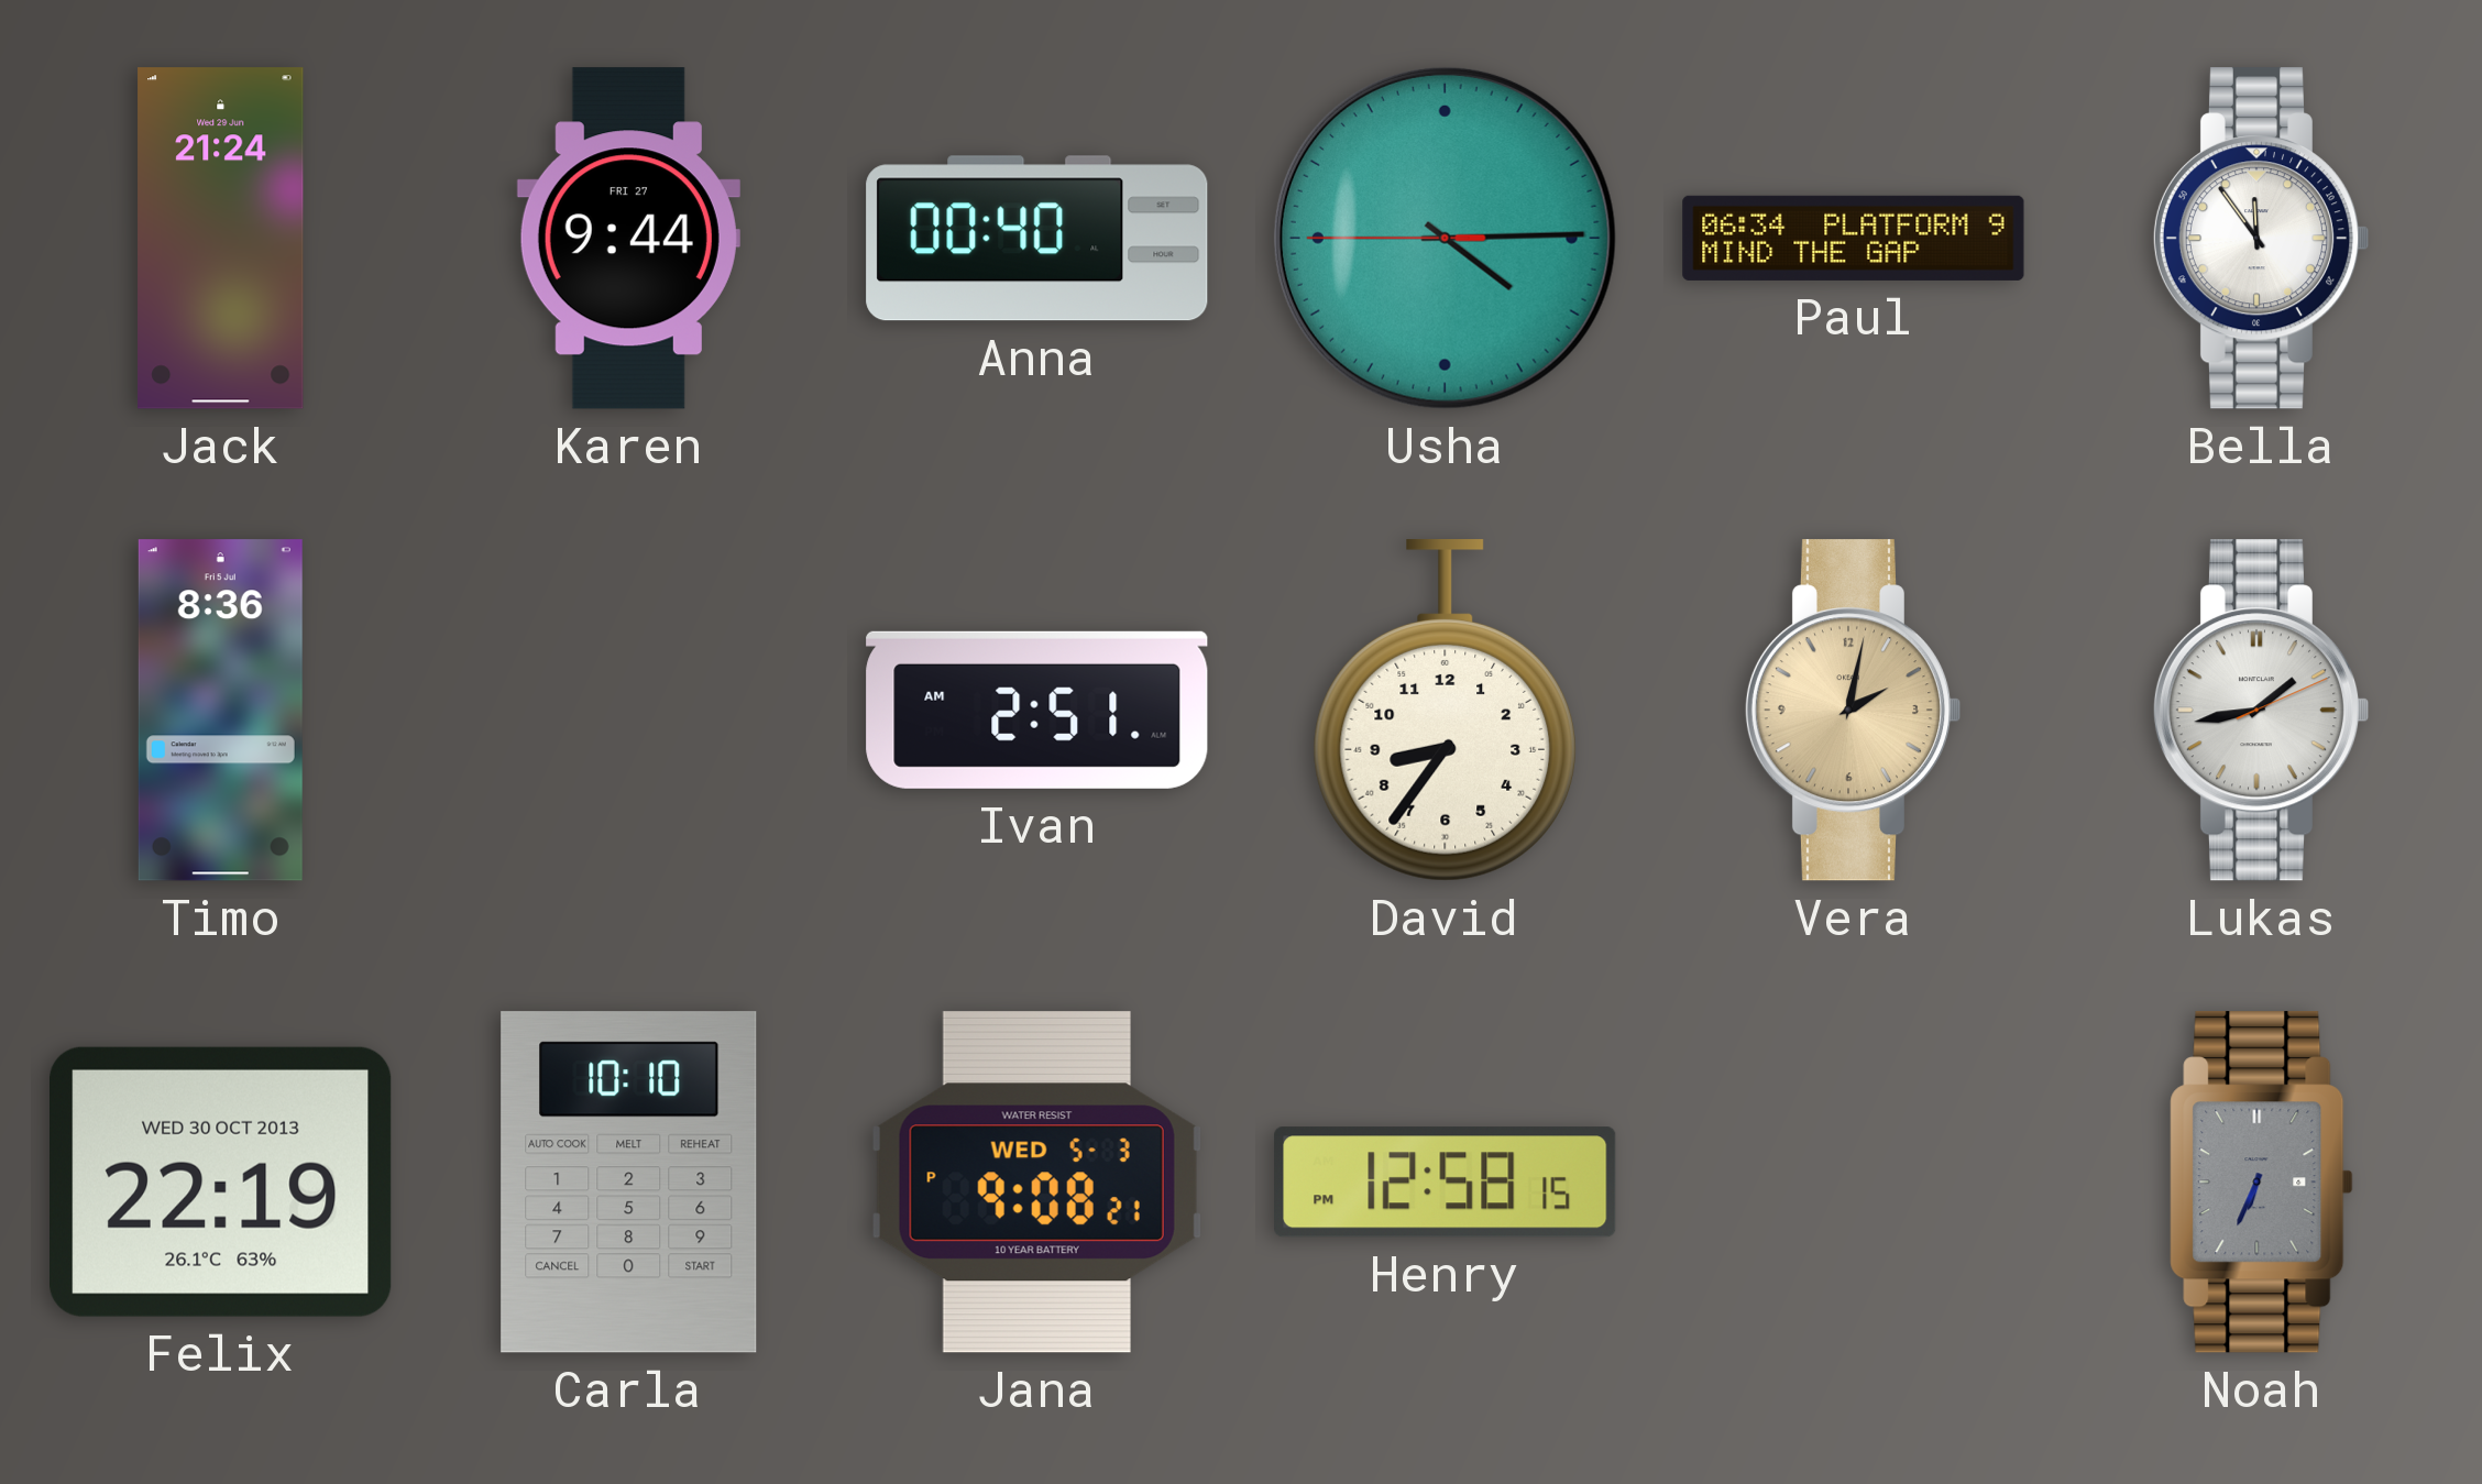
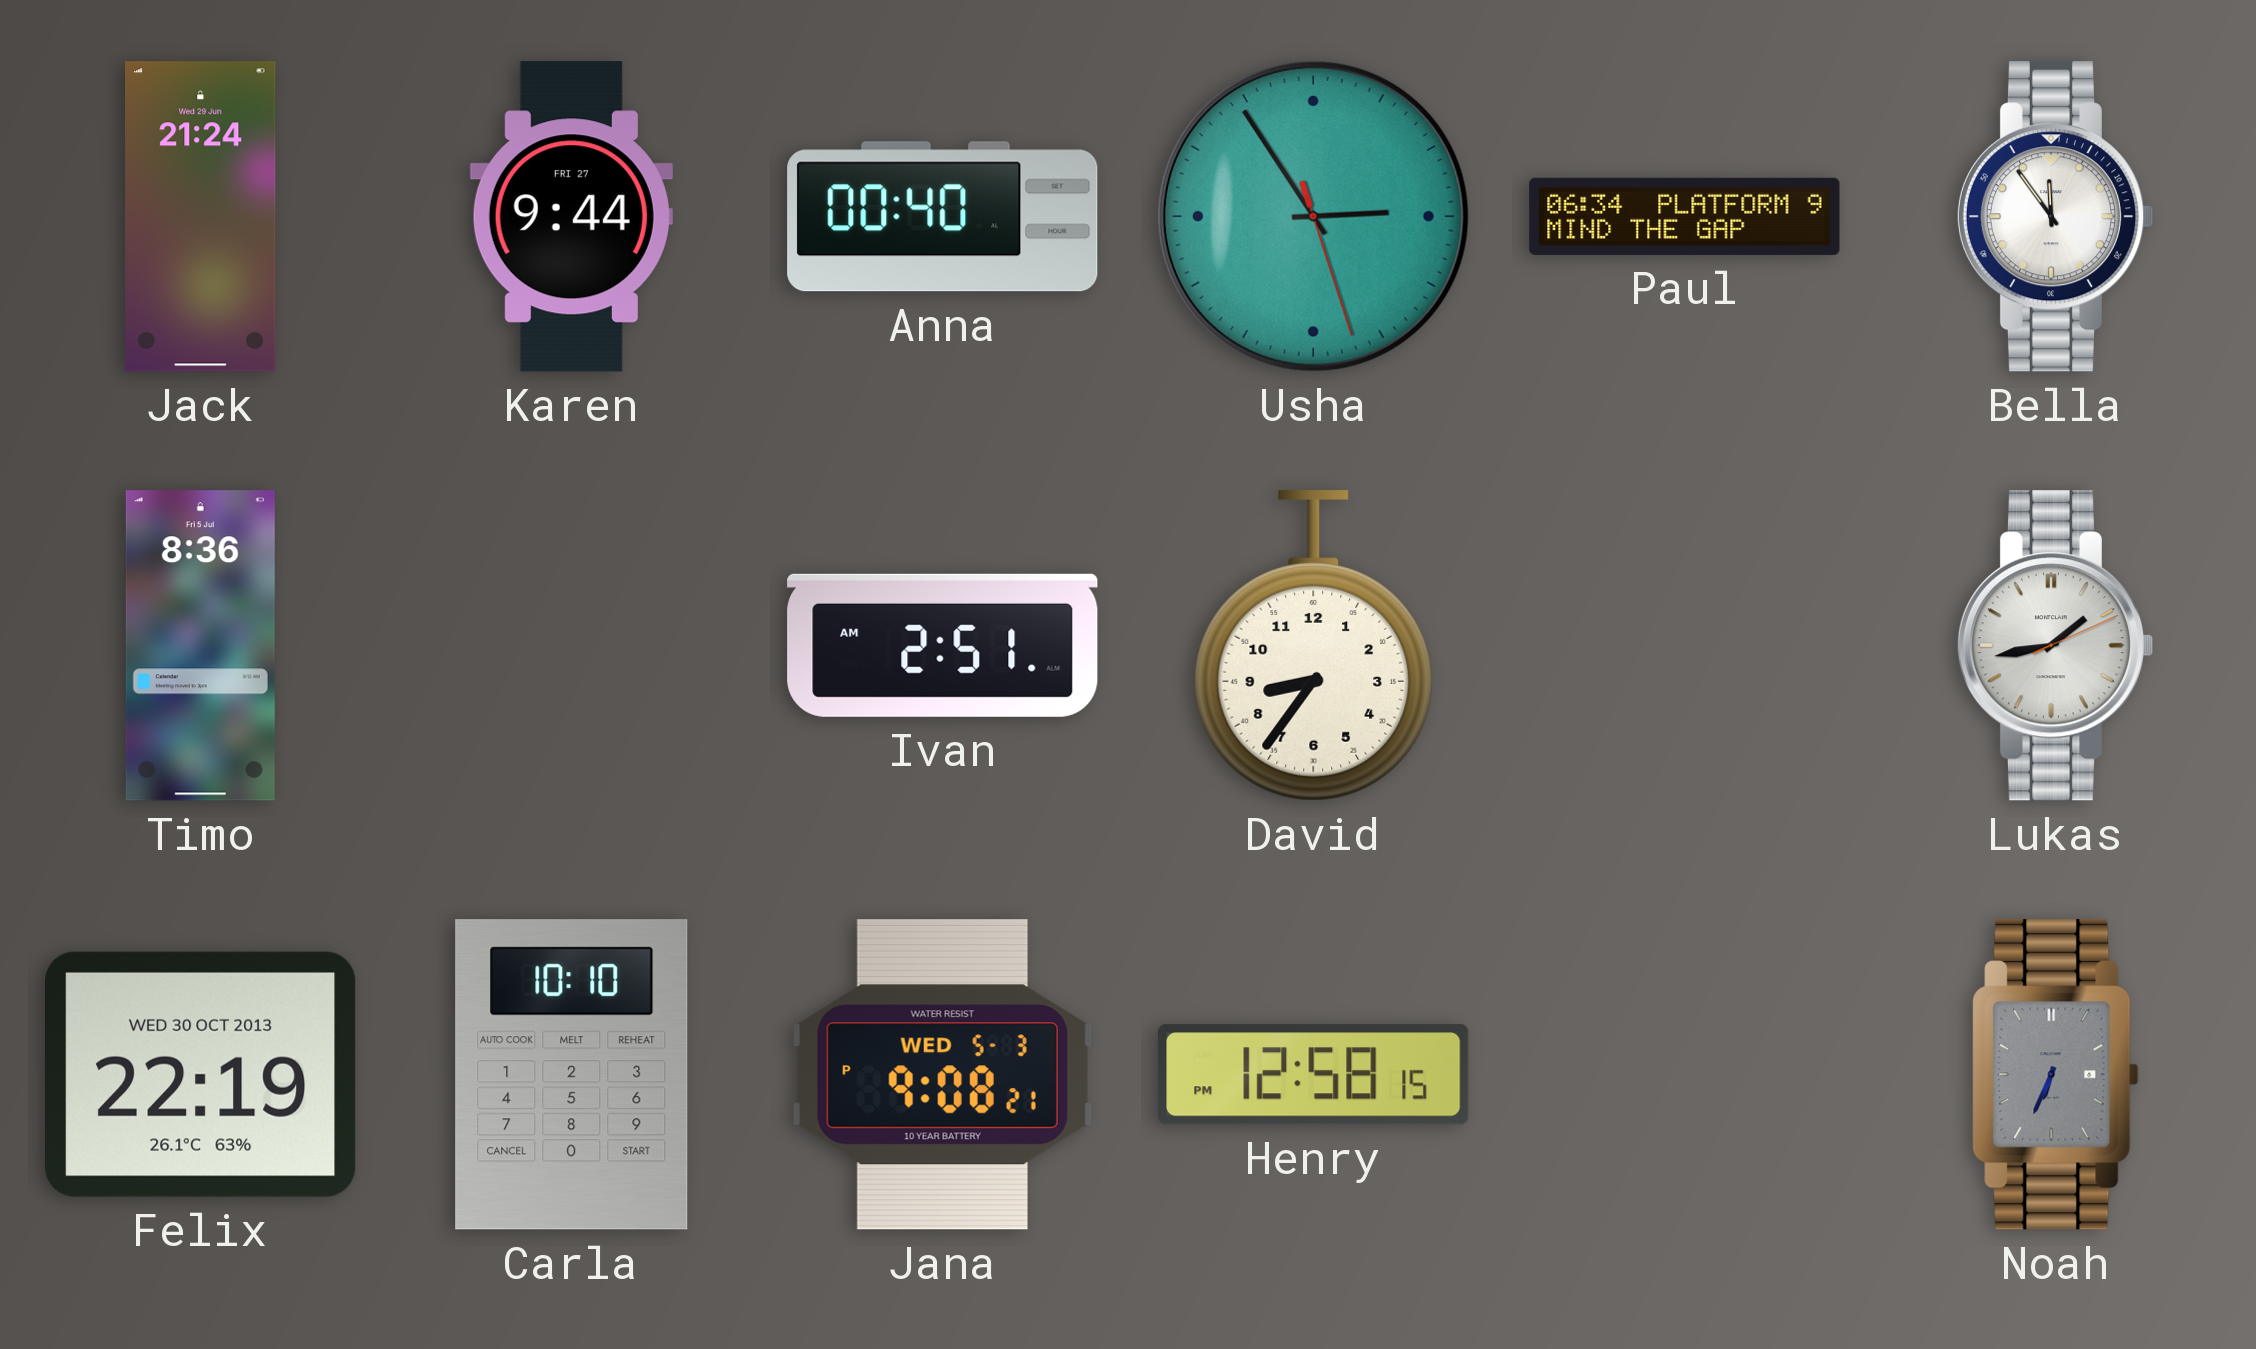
Usha: 4:14 -> 2:54
Vera: 2:02 -> none
